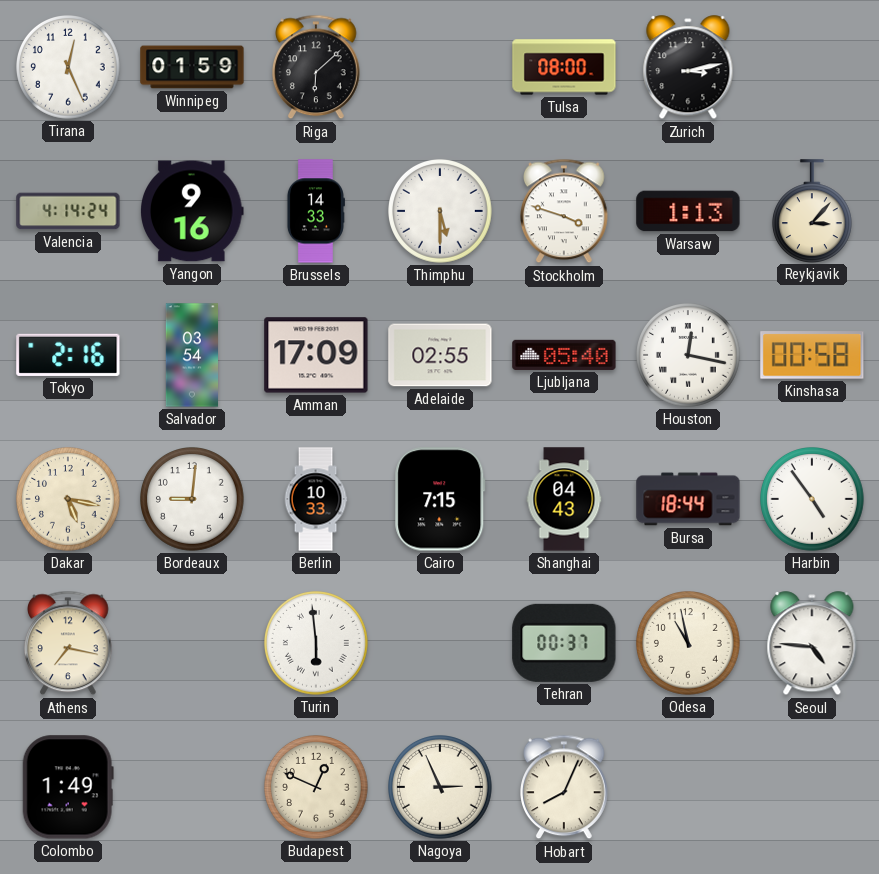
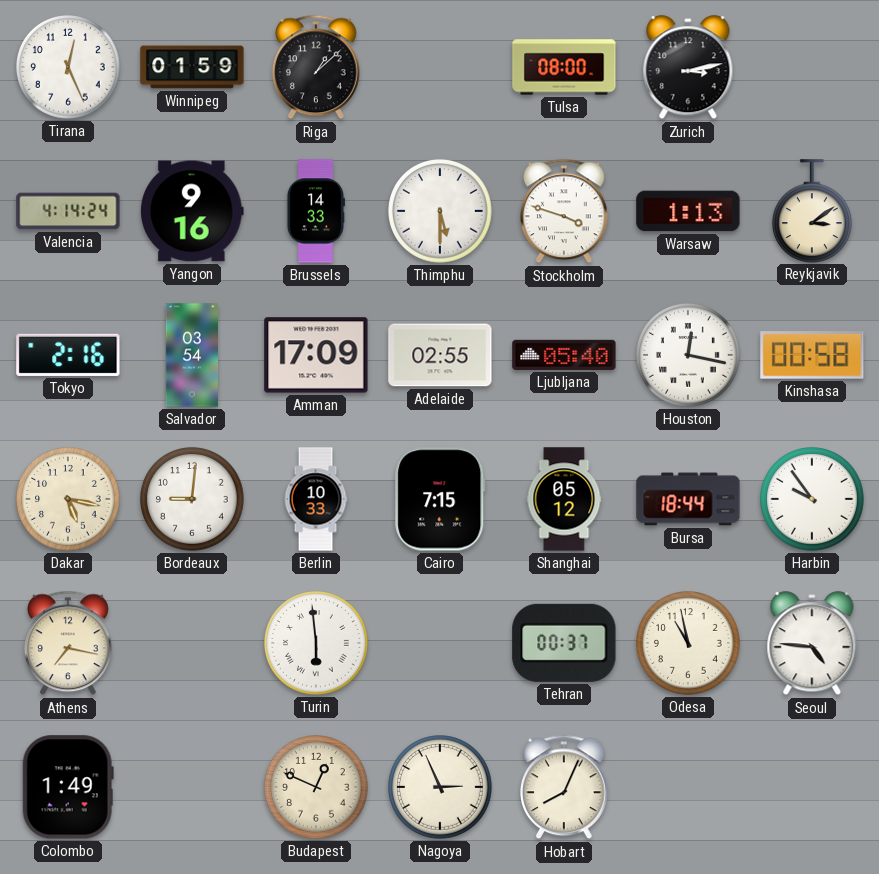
Riga: 6:08 -> 1:08
Reykjavik: 3:07 -> 3:09
Shanghai: 04:43 -> 05:12
Harbin: 4:54 -> 9:54
